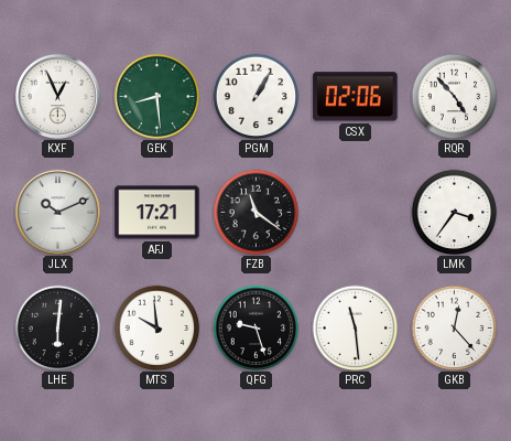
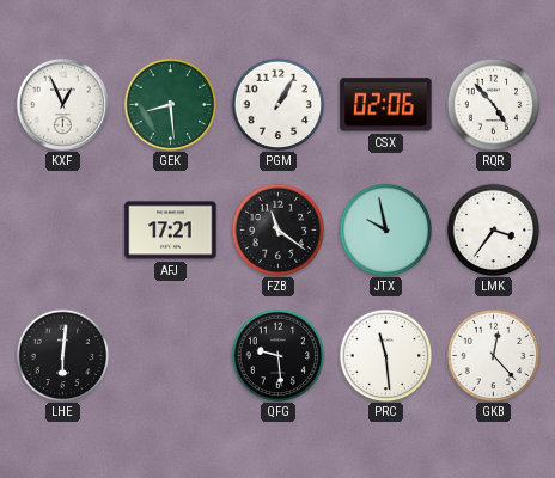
JLX: 10:11 -> none
JTX: none -> 9:58
MTS: 9:59 -> none
QFG: 9:27 -> 9:29
